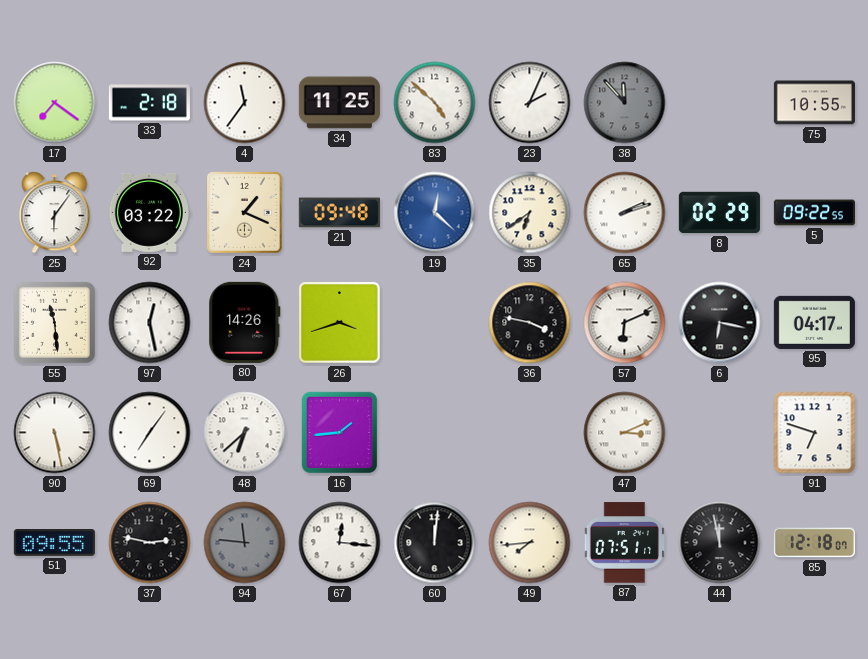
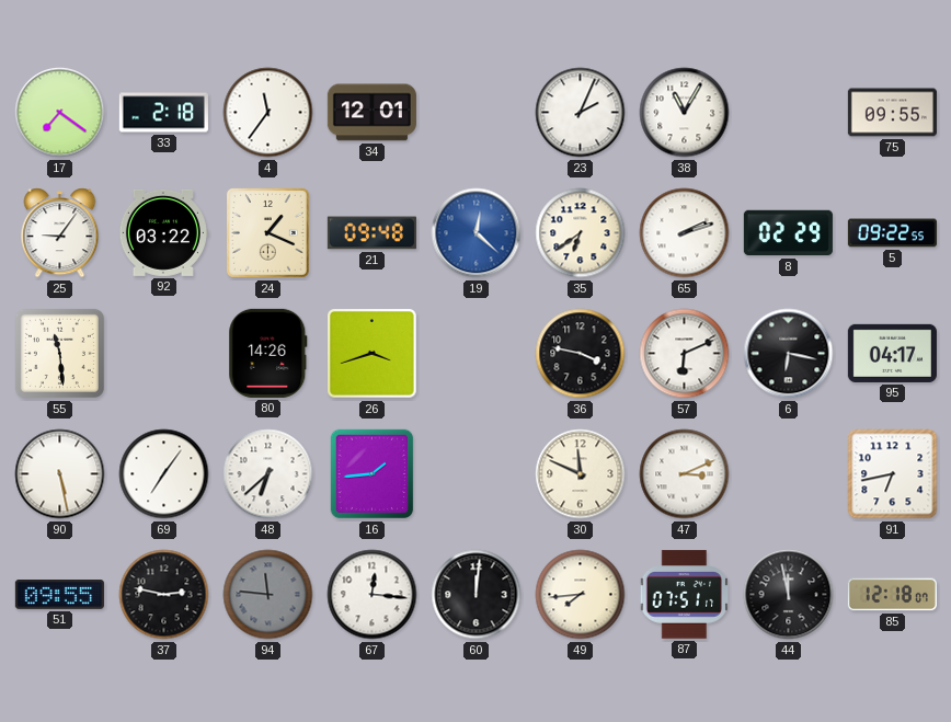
34: 11:25 -> 12:01
83: 4:52 -> none
38: 11:53 -> 11:05
38 dial: grey -> white
75: 10:55 -> 09:55
25: 6:06 -> 9:06
97: 12:28 -> none
30: none -> 11:49
91: 6:48 -> 6:43
